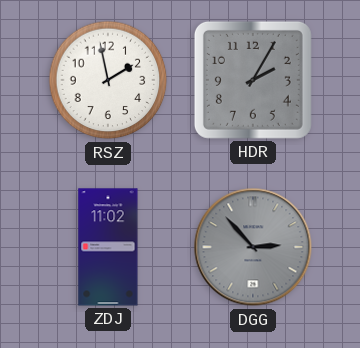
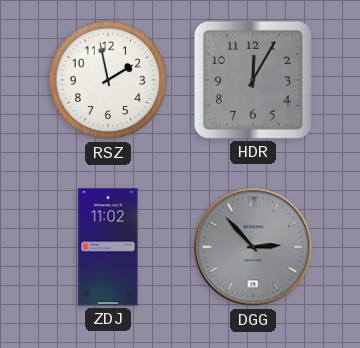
HDR: 2:05 -> 12:05
